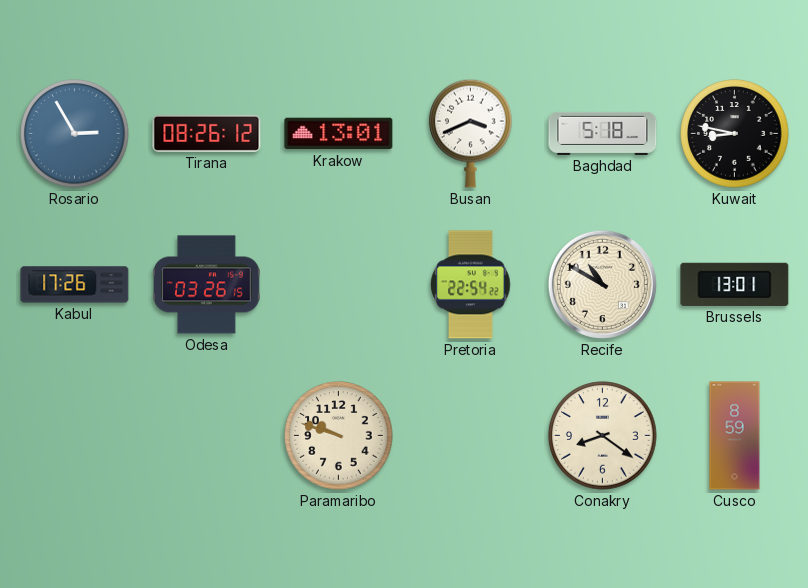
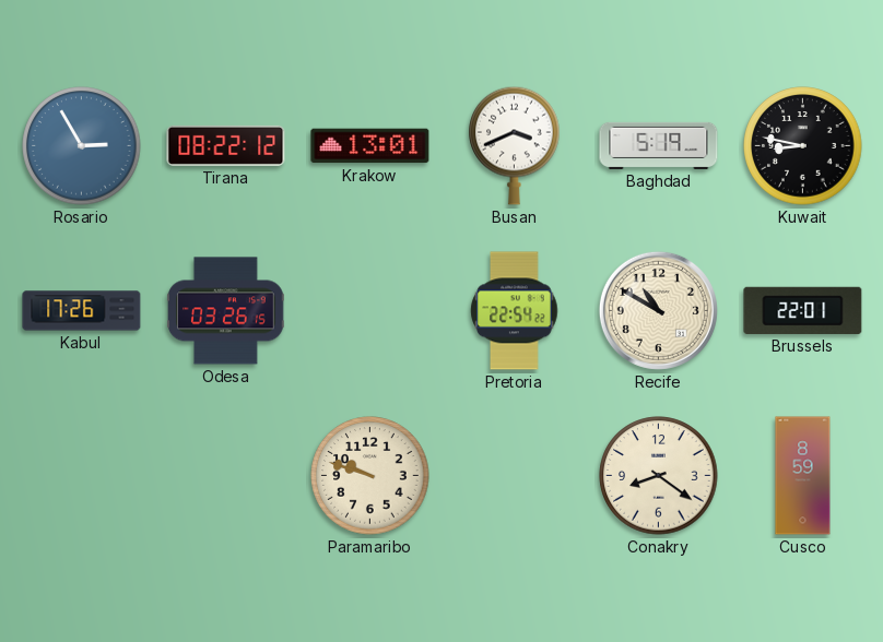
Tirana: 08:26 -> 08:22
Baghdad: 5:18 -> 5:19
Brussels: 13:01 -> 22:01
